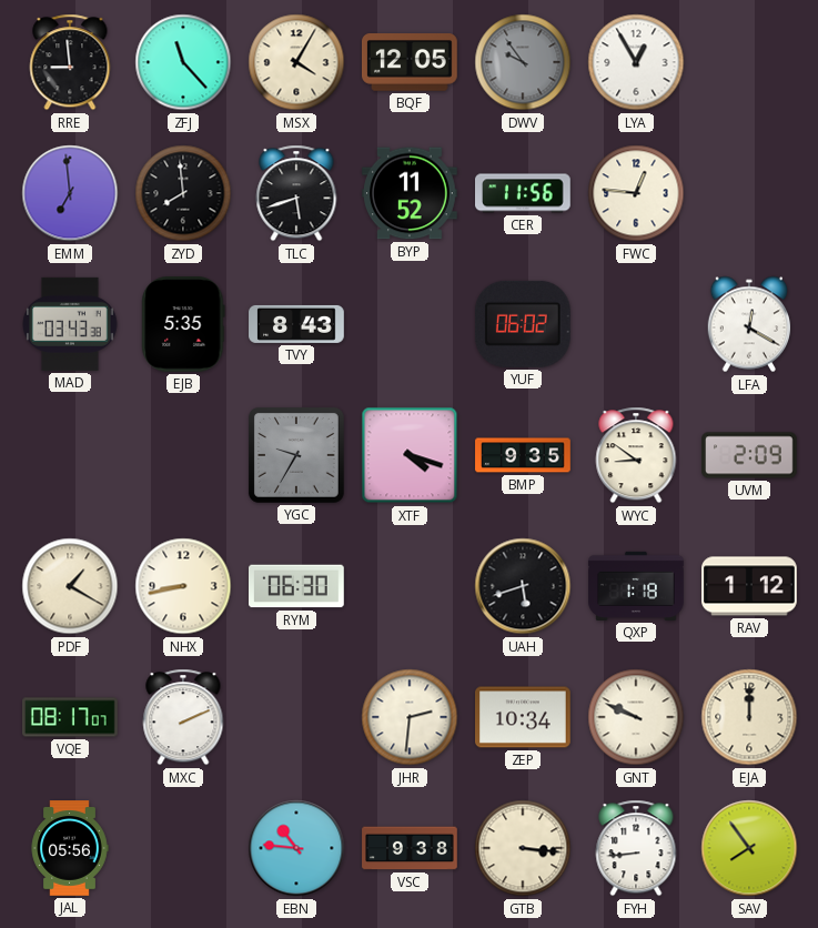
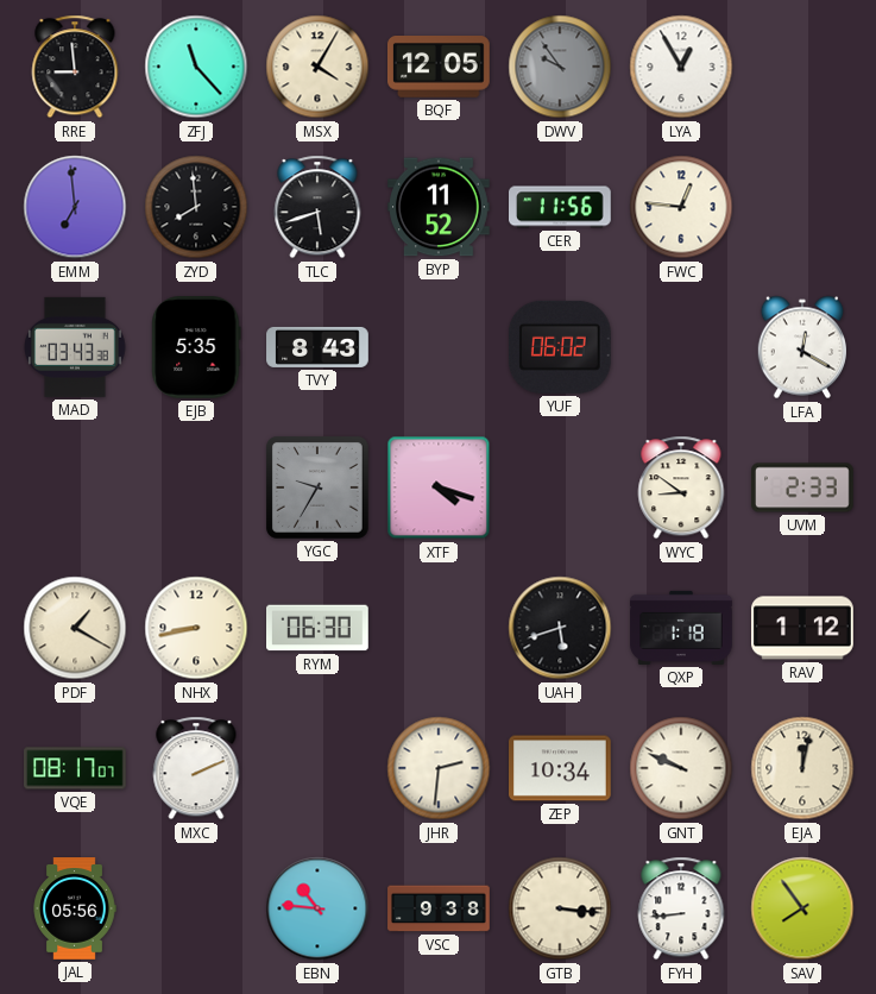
BMP: 9:35 -> none
UVM: 2:09 -> 2:33
EJA: 12:00 -> 12:02
